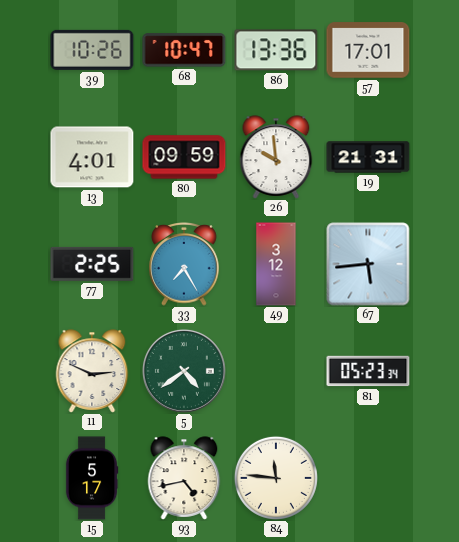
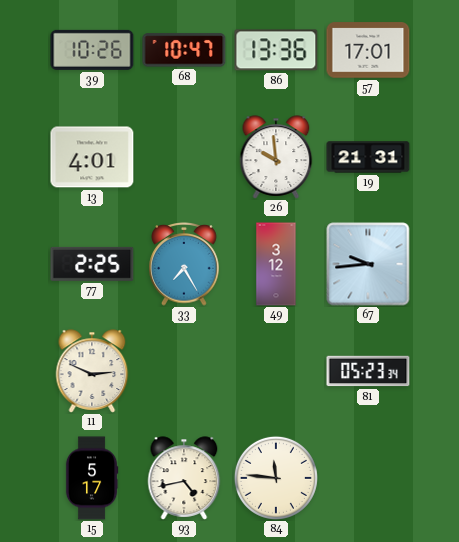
80: 09:59 -> none
67: 5:44 -> 9:44
5: 4:39 -> none
